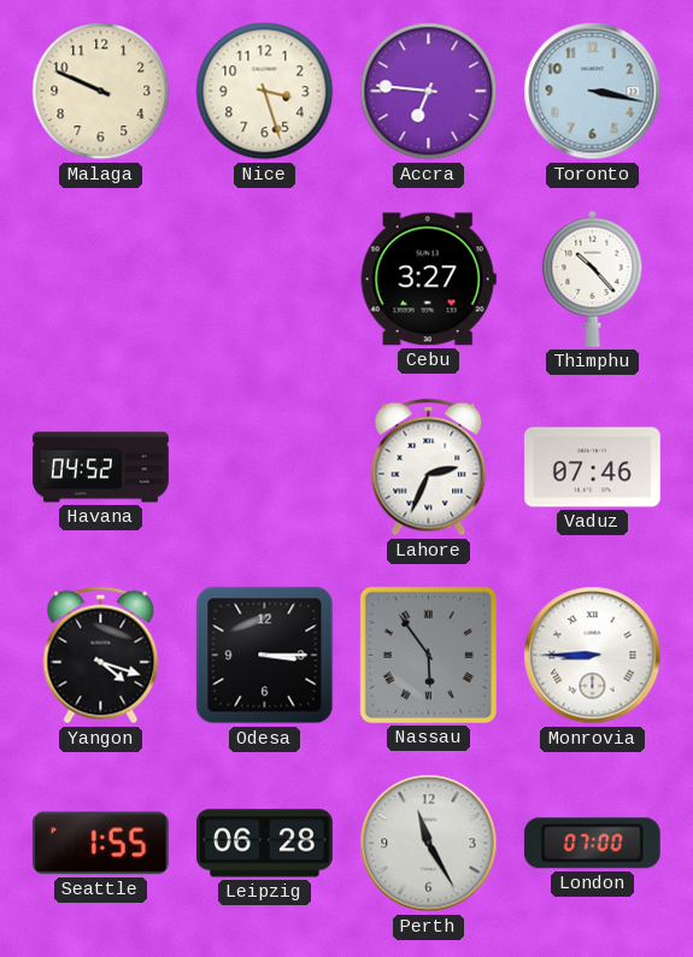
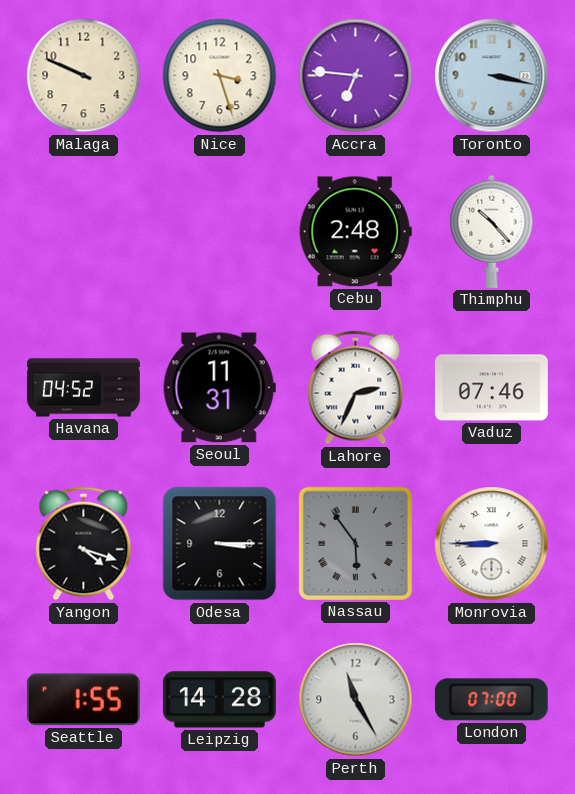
Cebu: 3:27 -> 2:48
Seoul: none -> 11:31
Leipzig: 06:28 -> 14:28
